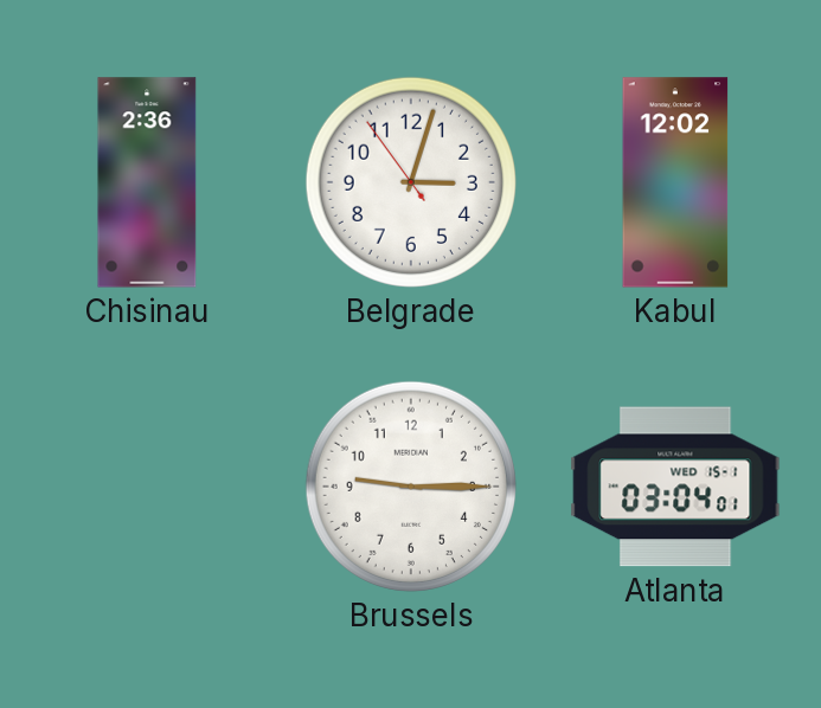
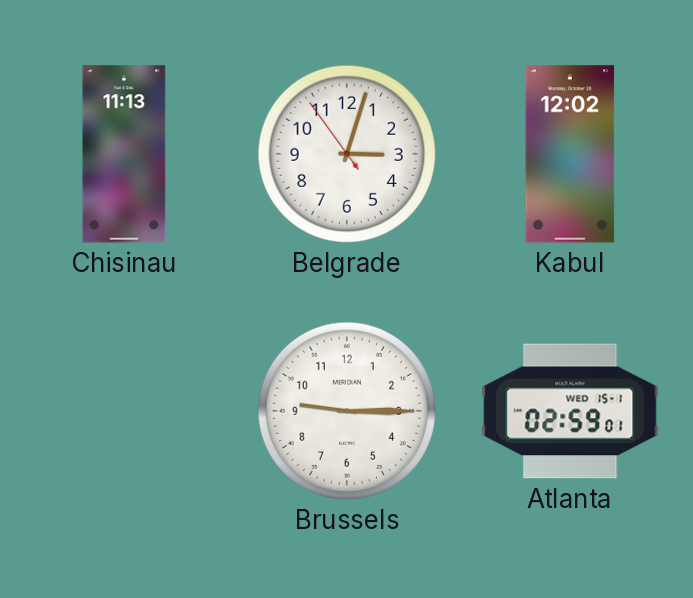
Chisinau: 2:36 -> 11:13
Atlanta: 03:04 -> 02:59
